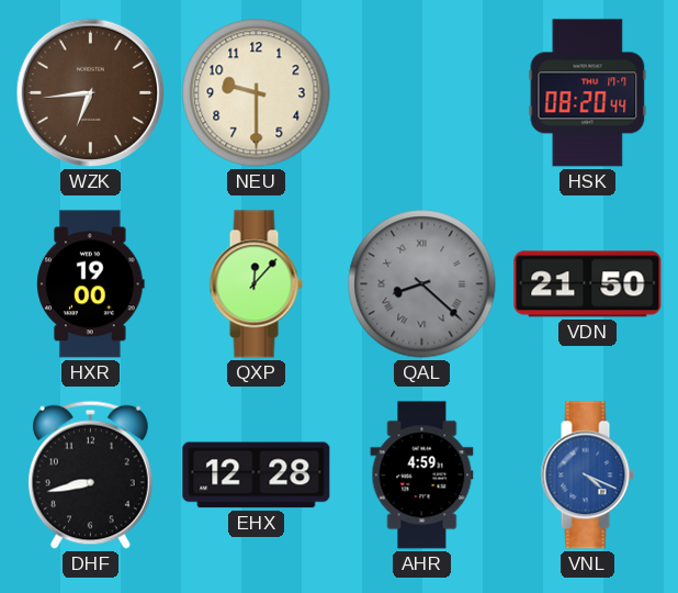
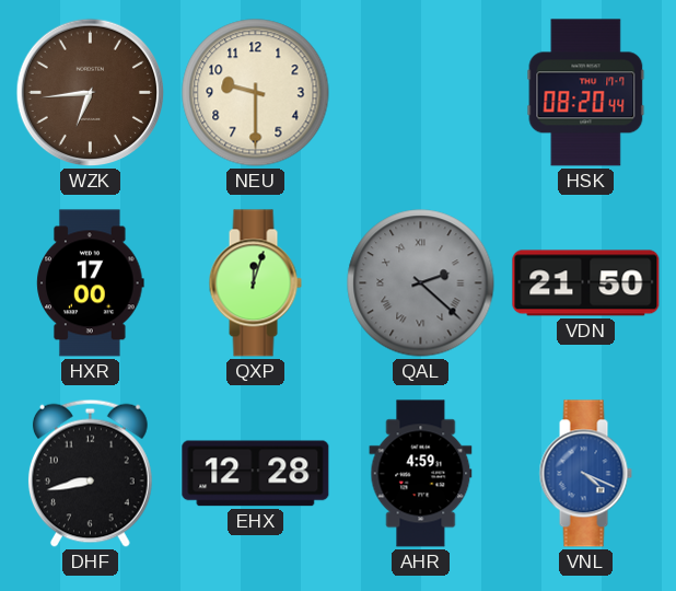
HXR: 19:00 -> 17:00
QXP: 12:07 -> 12:03
QAL: 8:22 -> 2:22
